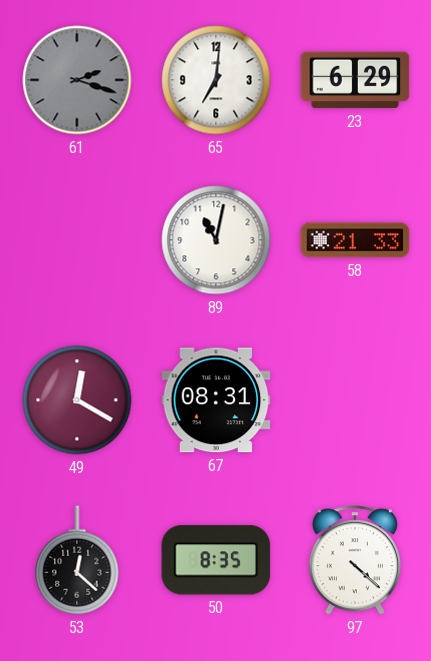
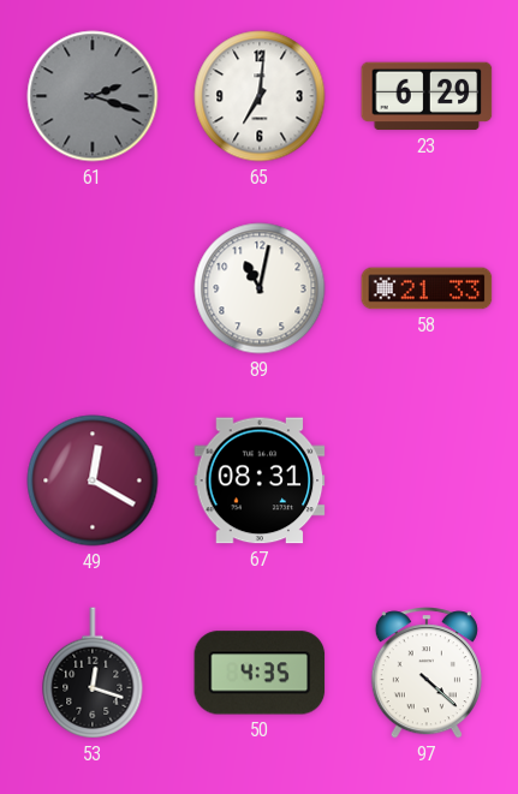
53: 12:22 -> 12:18
50: 8:35 -> 4:35
